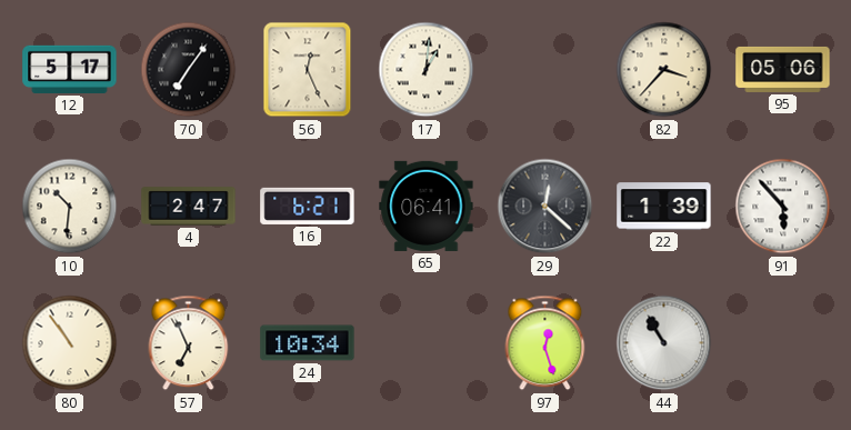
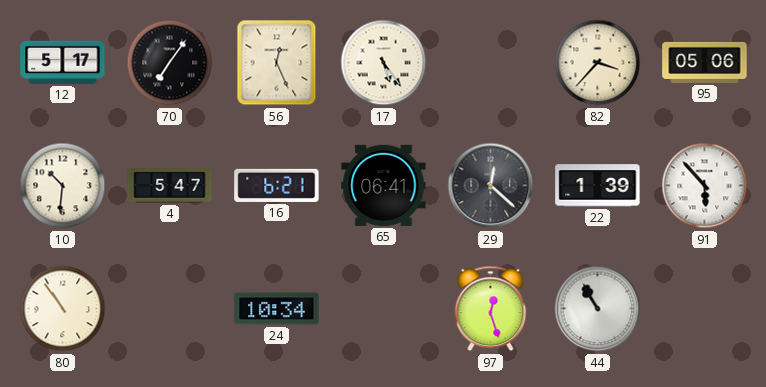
17: 1:01 -> 5:24
4: 2:47 -> 5:47
57: 6:56 -> none
